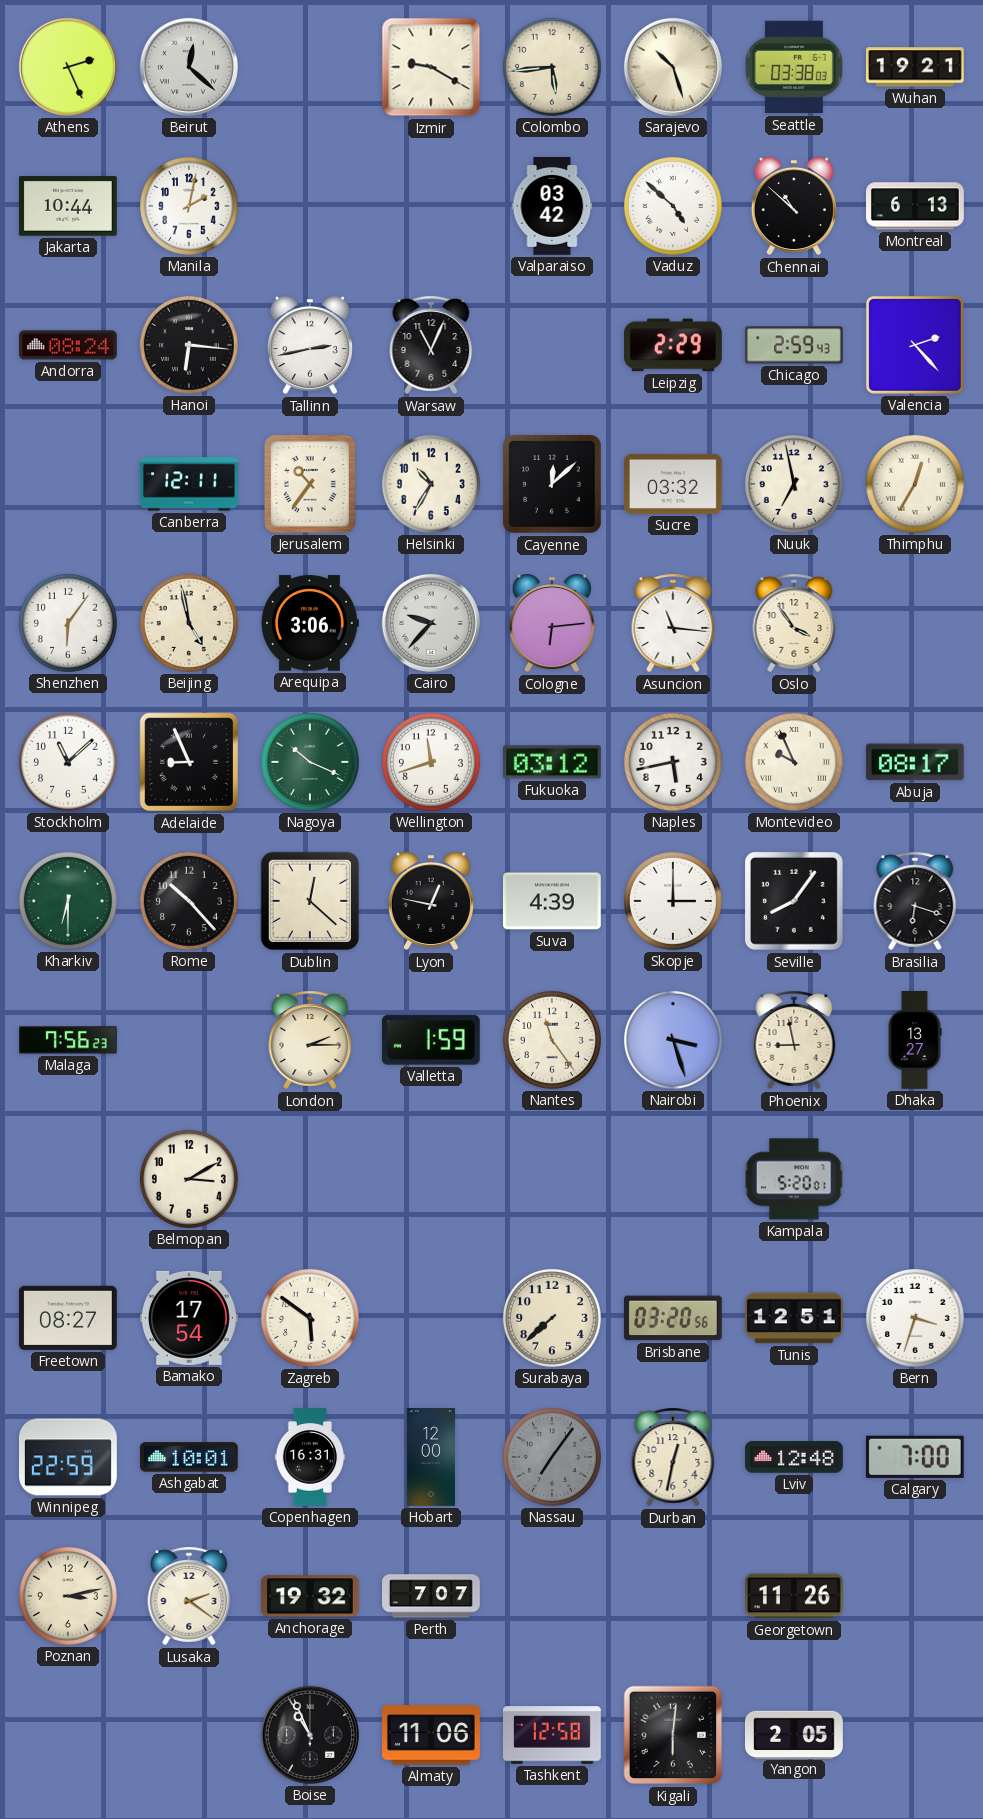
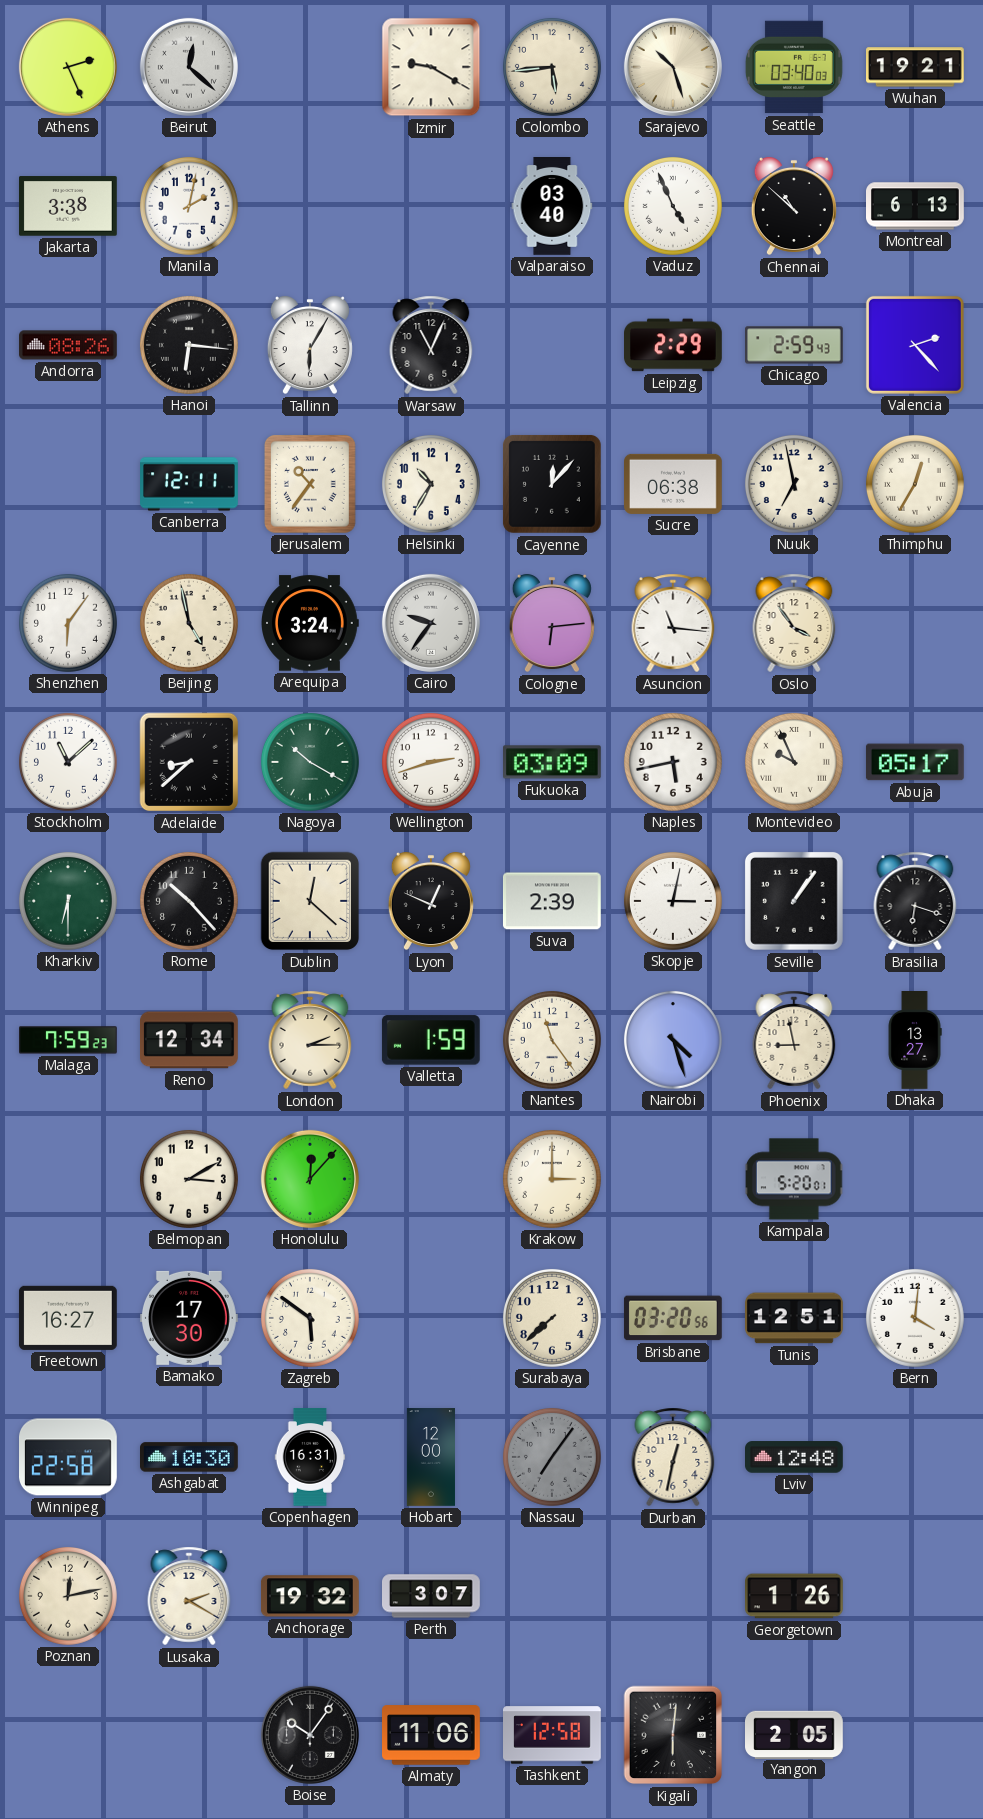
Seattle: 03:38 -> 03:40
Jakarta: 10:44 -> 3:38
Valparaiso: 03:42 -> 03:40
Vaduz: 4:52 -> 4:56
Andorra: 08:24 -> 08:26
Tallinn: 2:43 -> 6:05
Cayenne: 12:08 -> 12:07
Sucre: 03:32 -> 06:38
Arequipa: 3:06 -> 3:24
Cairo: 9:37 -> 9:36
Adelaide: 8:56 -> 8:38
Nagoya: 10:19 -> 10:20
Wellington: 11:42 -> 2:42
Fukuoka: 03:12 -> 03:09
Abuja: 08:17 -> 05:17
Lyon: 12:47 -> 12:49
Suva: 4:39 -> 2:39
Skopje: 3:00 -> 3:02
Seville: 8:06 -> 1:06
Malaga: 7:56 -> 7:59
Reno: none -> 12:34
Nairobi: 3:27 -> 4:27
Honolulu: none -> 12:07
Krakow: none -> 3:00
Freetown: 08:27 -> 16:27
Bamako: 17:54 -> 17:30
Bern: 3:33 -> 4:01
Winnipeg: 22:59 -> 22:58
Ashgabat: 10:01 -> 10:30
Calgary: 7:00 -> none
Poznan: 3:13 -> 12:13
Lusaka: 2:21 -> 2:20
Perth: 7:07 -> 3:07
Georgetown: 11:26 -> 1:26
Boise: 10:56 -> 10:06
